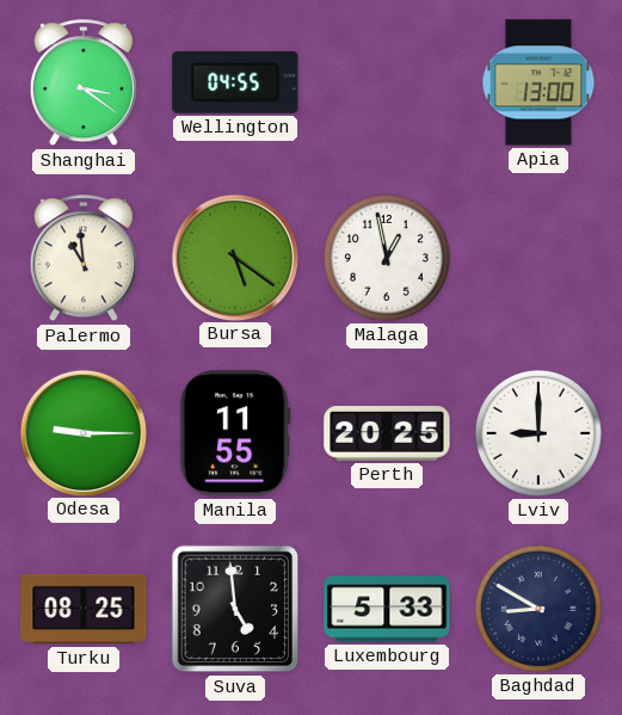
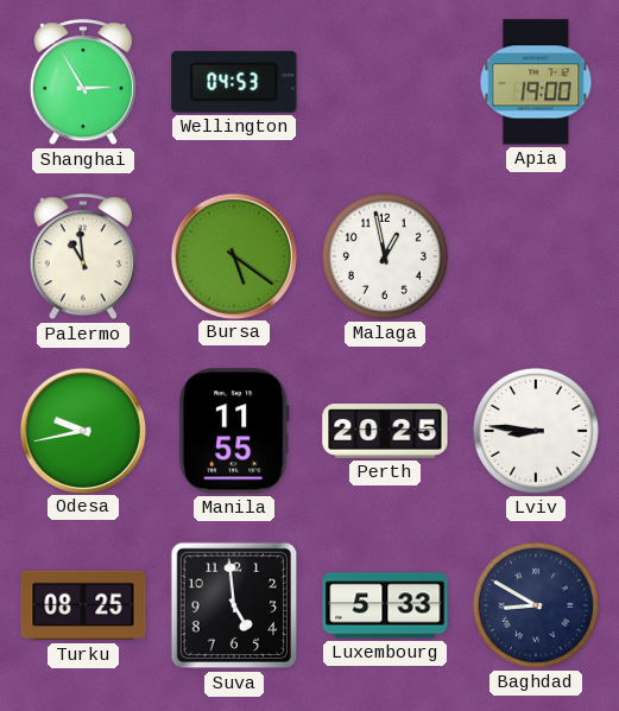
Shanghai: 3:21 -> 2:55
Wellington: 04:55 -> 04:53
Apia: 13:00 -> 19:00
Odesa: 9:15 -> 9:43
Lviv: 9:00 -> 8:46
